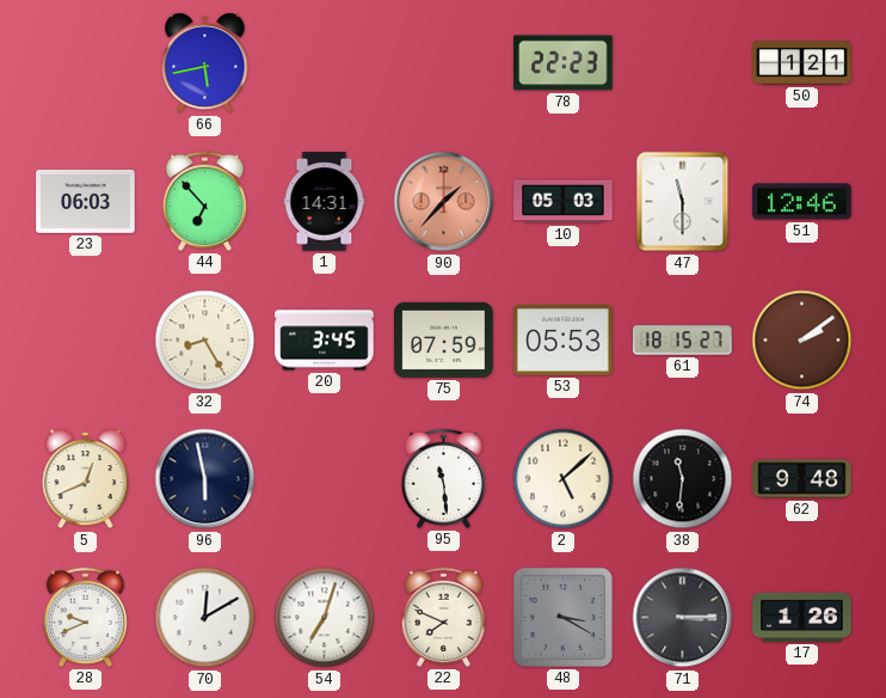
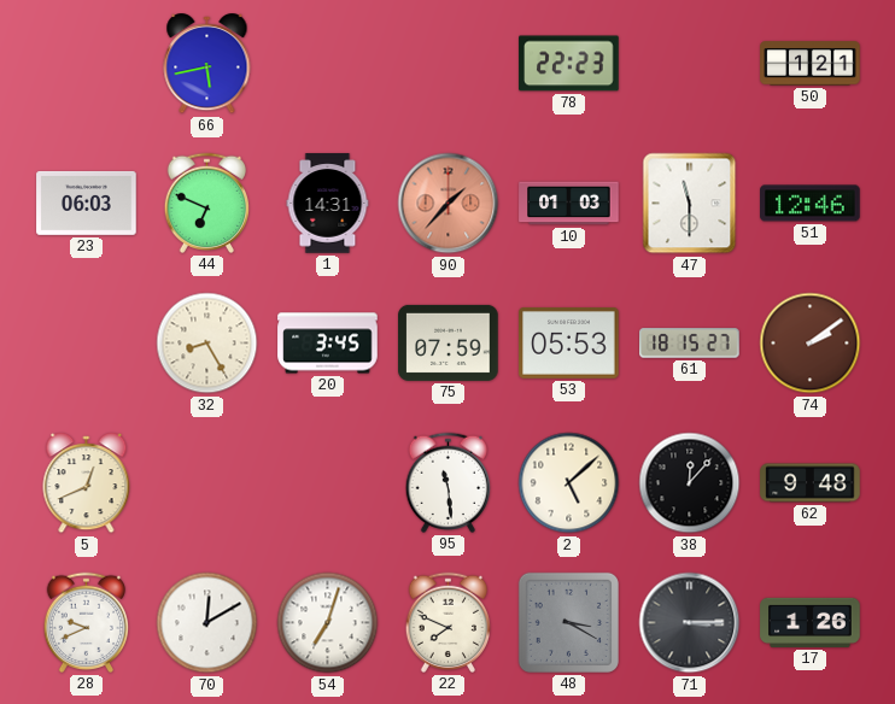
44: 6:53 -> 6:49
10: 05:03 -> 01:03
96: 5:58 -> none
38: 11:31 -> 12:07
